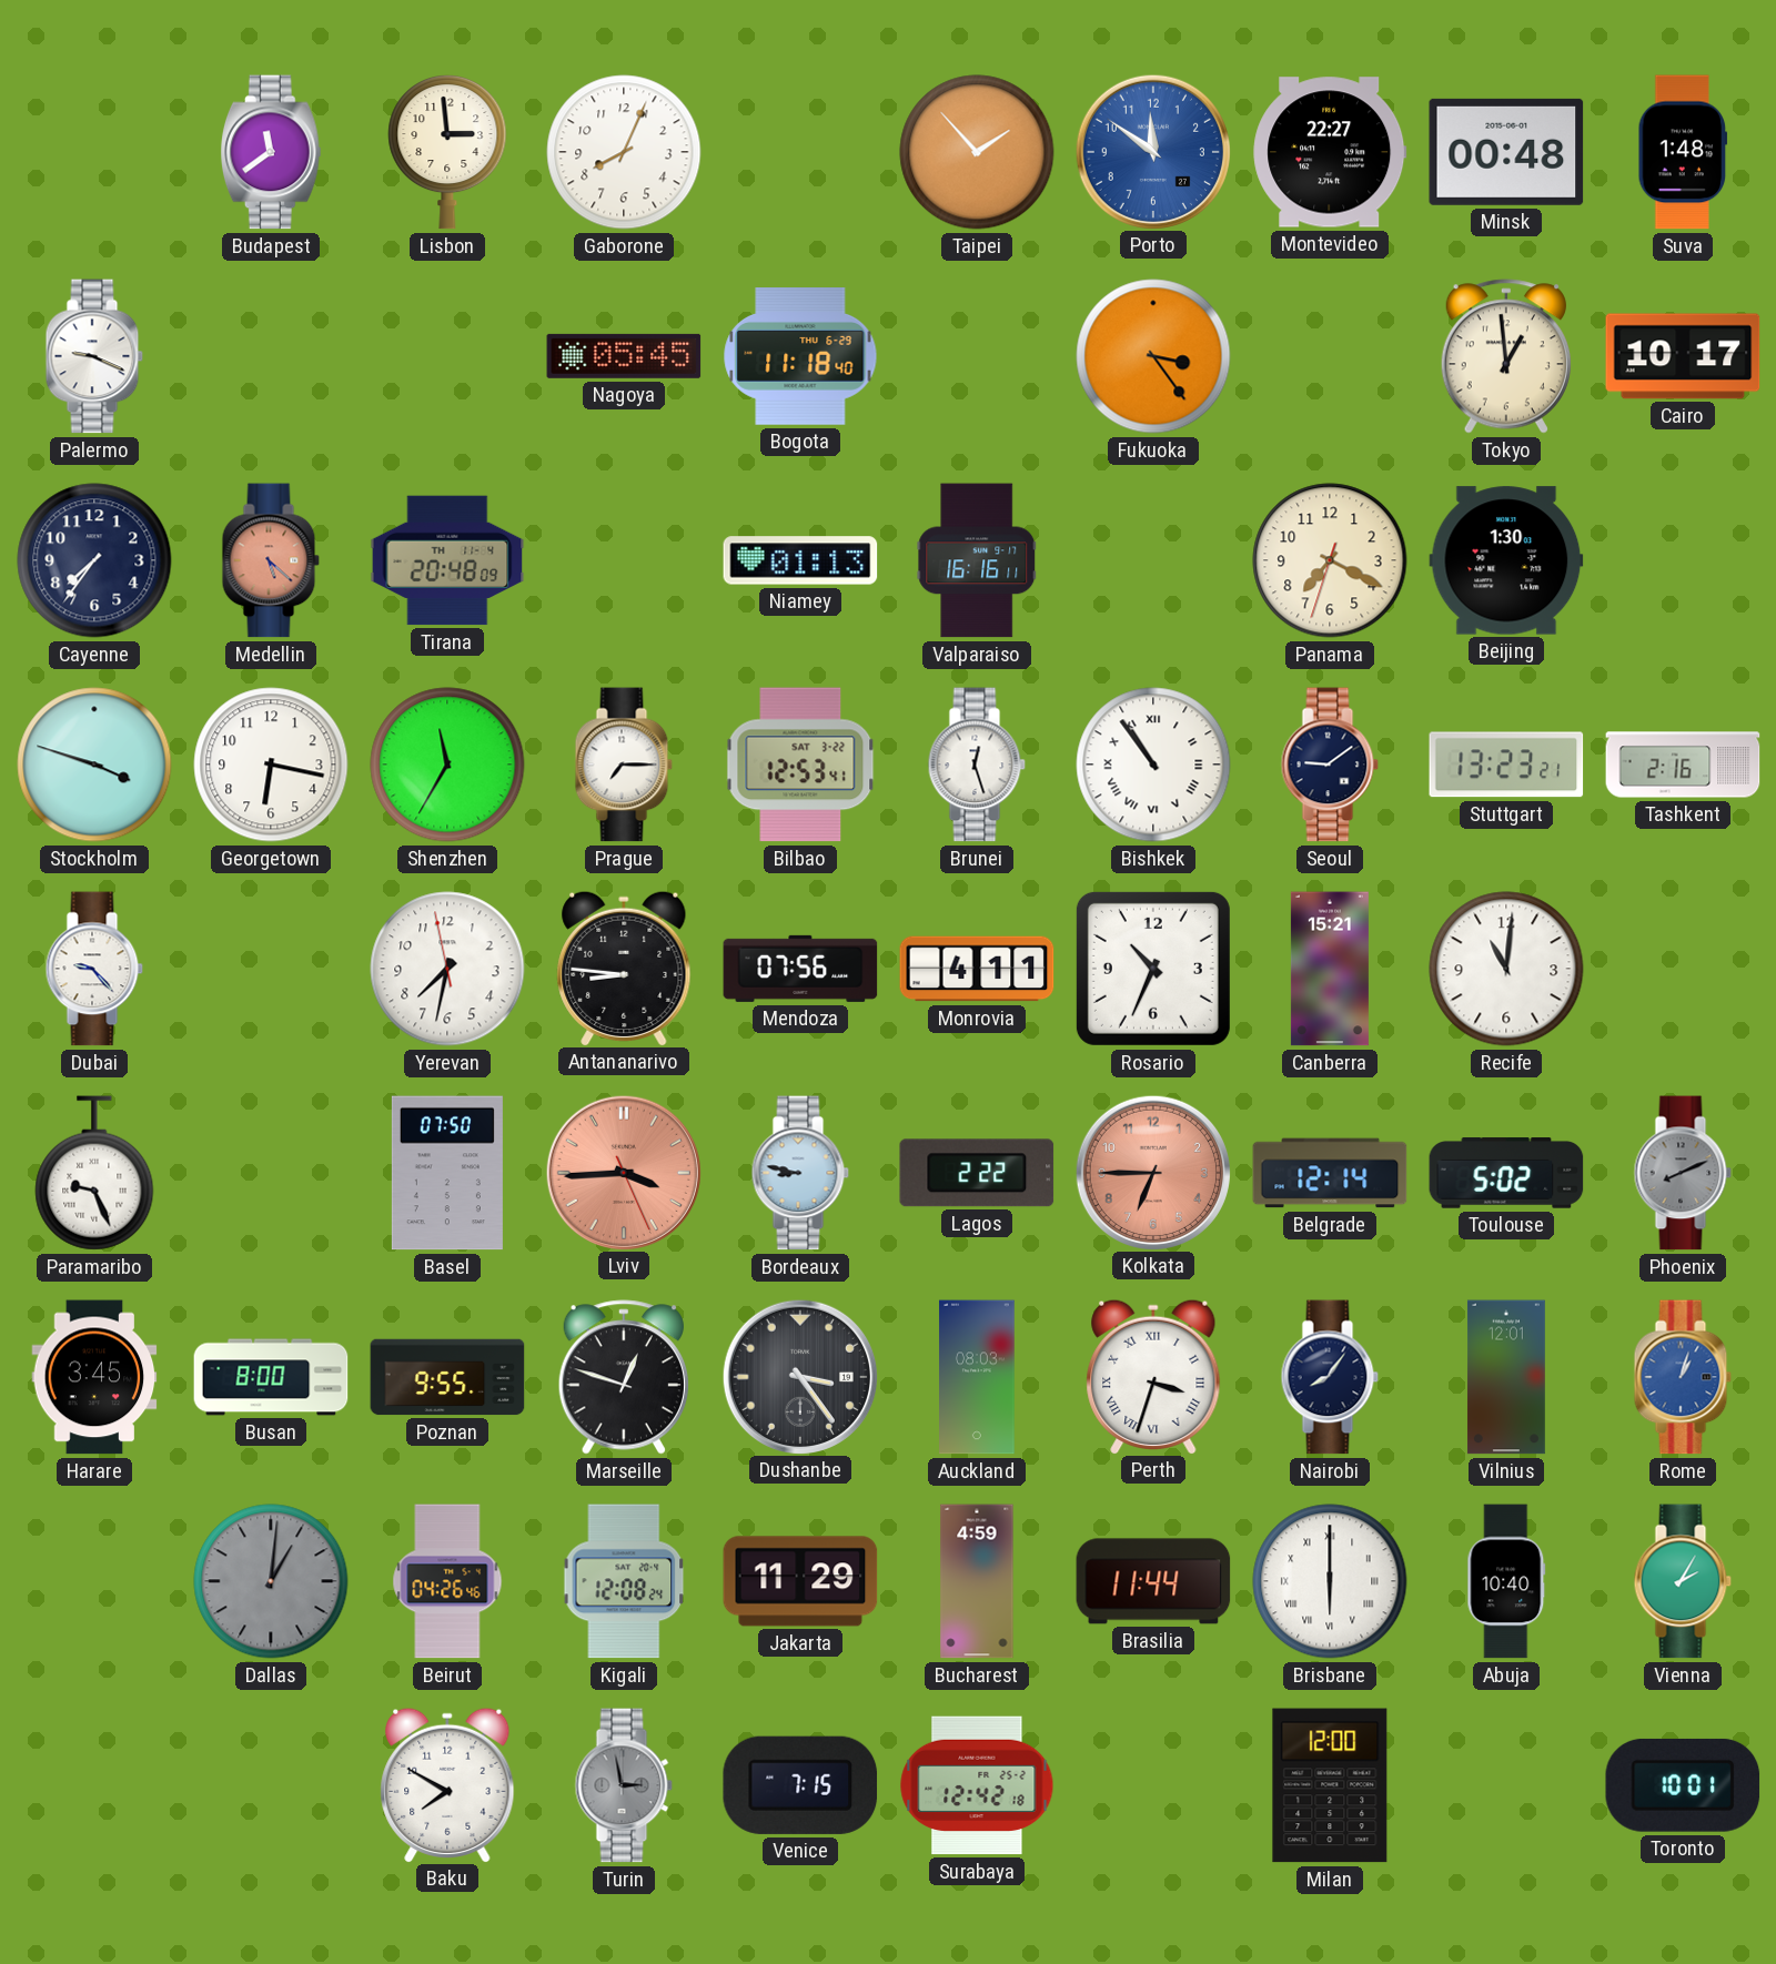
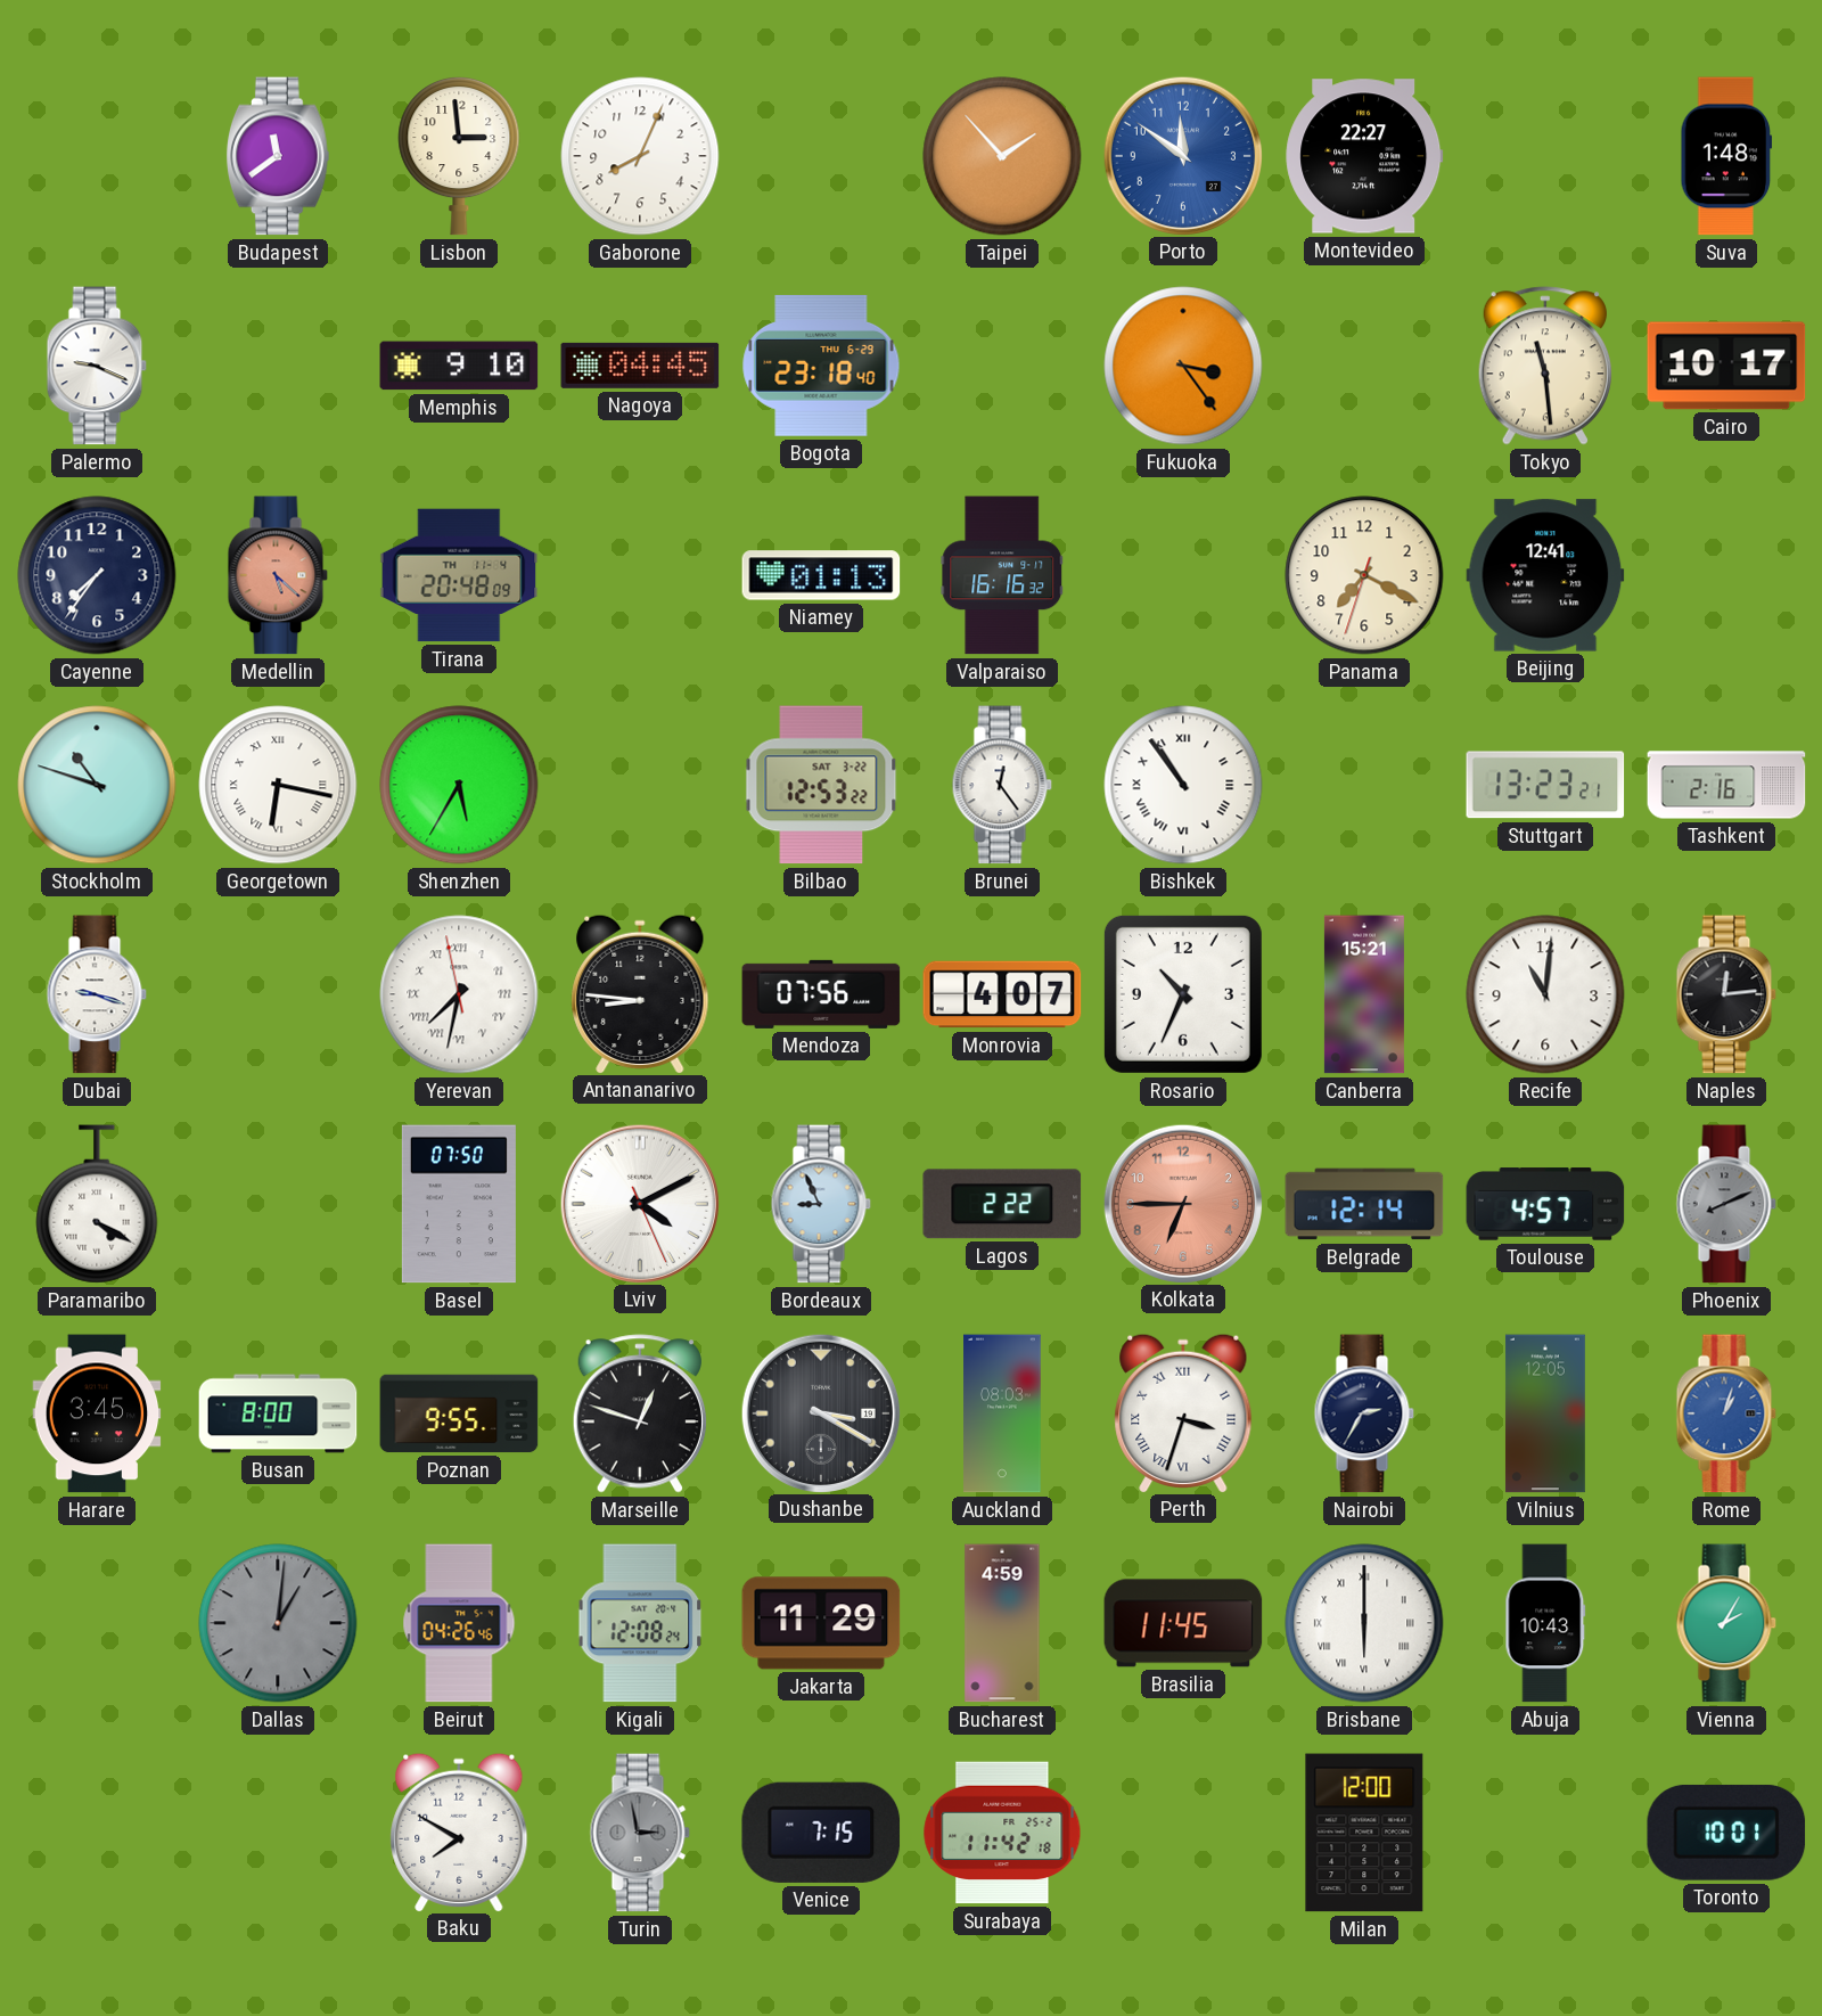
Minsk: 00:48 -> none
Memphis: none -> 9:10
Nagoya: 05:45 -> 04:45
Bogota: 11:18 -> 23:18
Tokyo: 12:59 -> 11:29
Valparaiso: 16:16:11 -> 16:16:32
Beijing: 1:30 -> 12:41
Stockholm: 3:48 -> 10:48
Georgetown numerals: Arabic -> Roman
Shenzhen: 11:35 -> 5:35
Prague: 7:15 -> none
Bilbao: 12:53:41 -> 12:53:22
Brunei: 12:27 -> 12:24
Seoul: 9:09 -> none
Dubai: 9:23 -> 9:18
Yerevan numerals: Arabic -> Roman
Monrovia: 4:11 -> 4:07
Naples: none -> 12:14
Paramaribo: 9:26 -> 4:20
Lviv: 3:44 -> 4:10
Lviv dial: salmon -> white
Bordeaux: 8:47 -> 8:56
Toulouse: 5:02 -> 4:57
Dushanbe: 3:24 -> 3:20
Nairobi: 8:06 -> 2:35
Vilnius: 12:01 -> 12:05
Brasilia: 11:44 -> 11:45
Abuja: 10:40 -> 10:43
Surabaya: 12:42 -> 11:42
